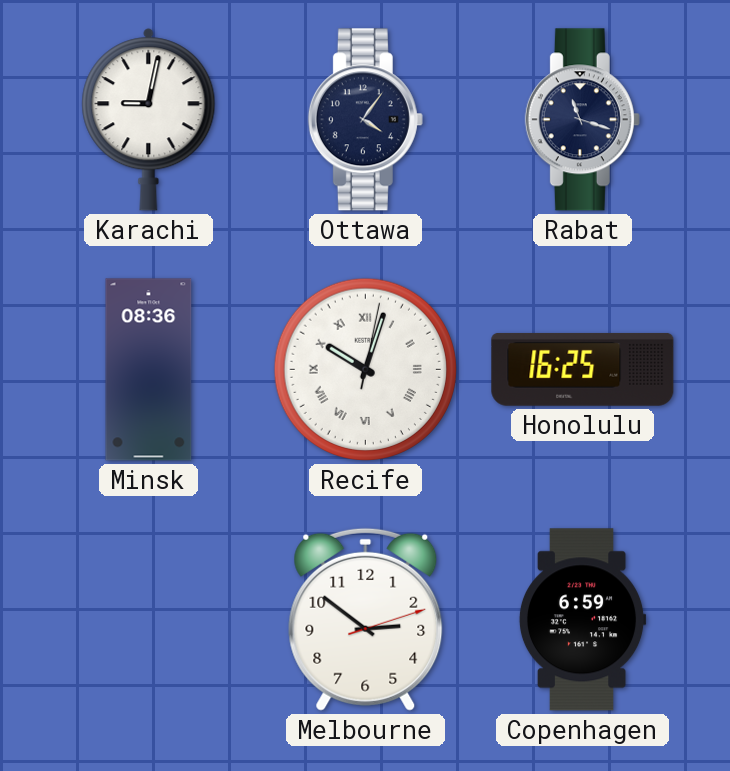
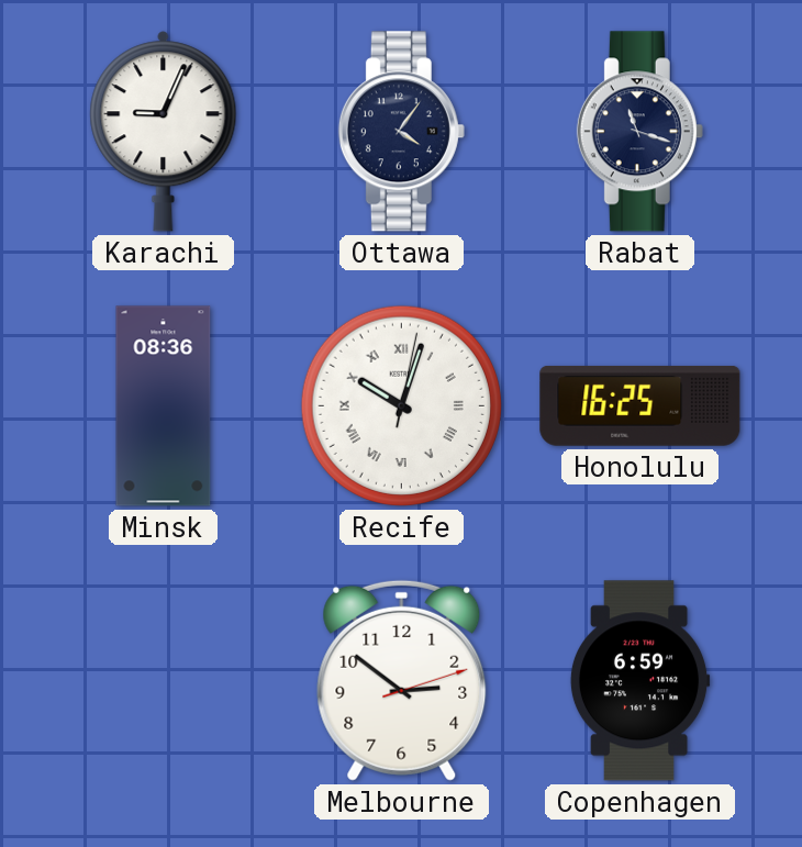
Karachi: 9:02 -> 9:04
